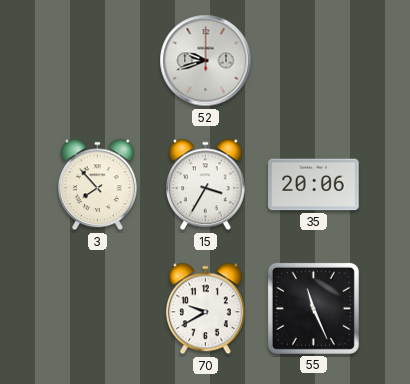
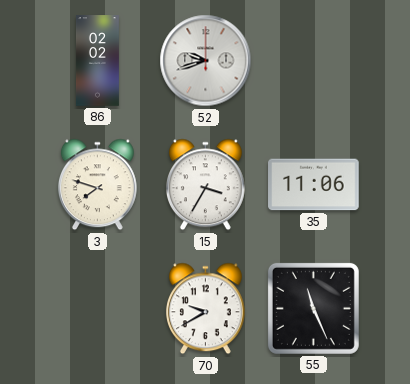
86: none -> 02:02
3: 7:53 -> 7:48
35: 20:06 -> 11:06
